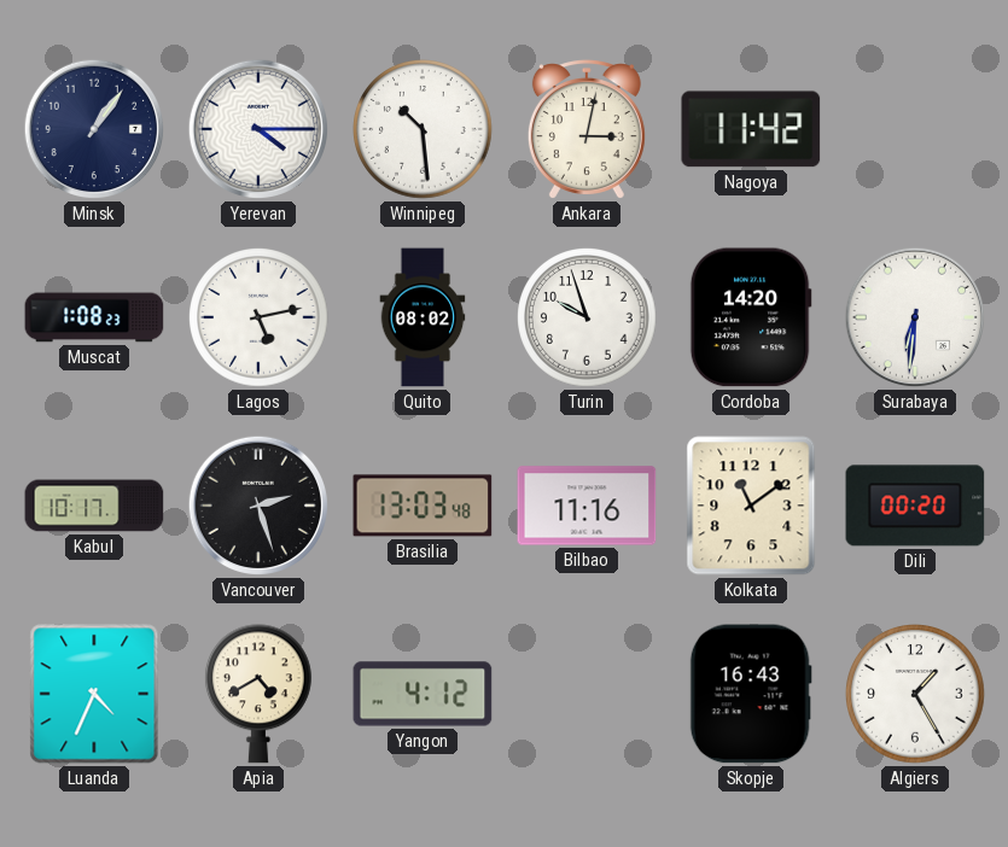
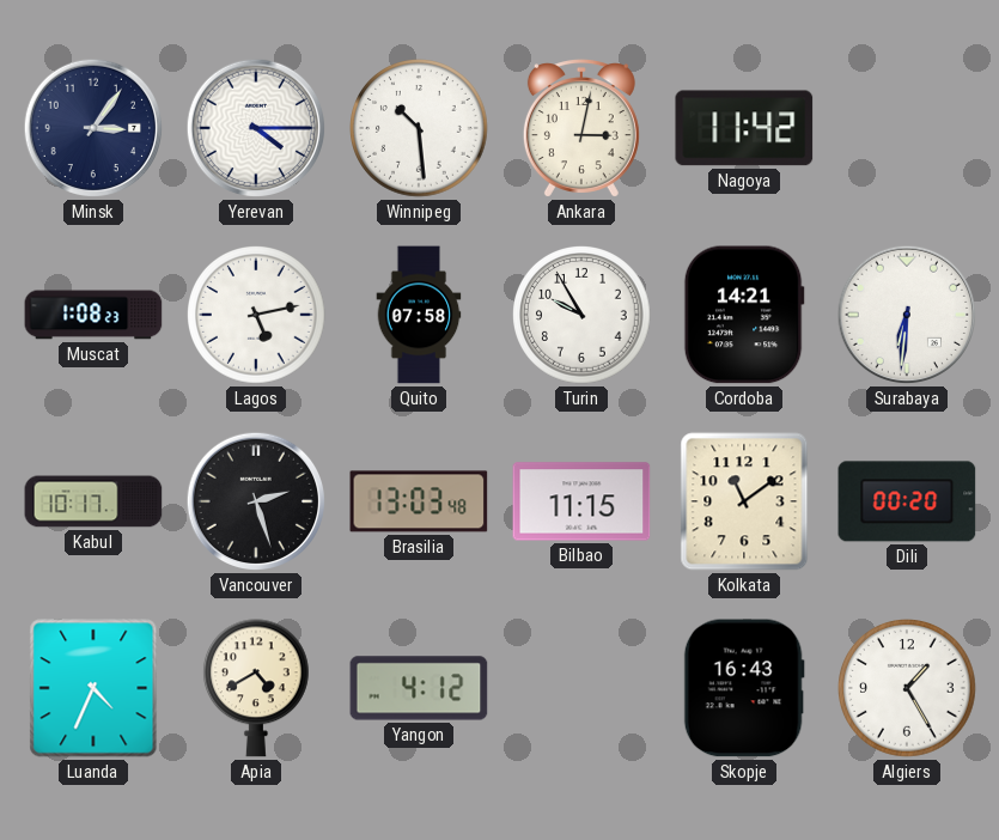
Minsk: 1:06 -> 3:06
Quito: 08:02 -> 07:58
Turin: 9:57 -> 9:55
Cordoba: 14:20 -> 14:21
Bilbao: 11:16 -> 11:15
